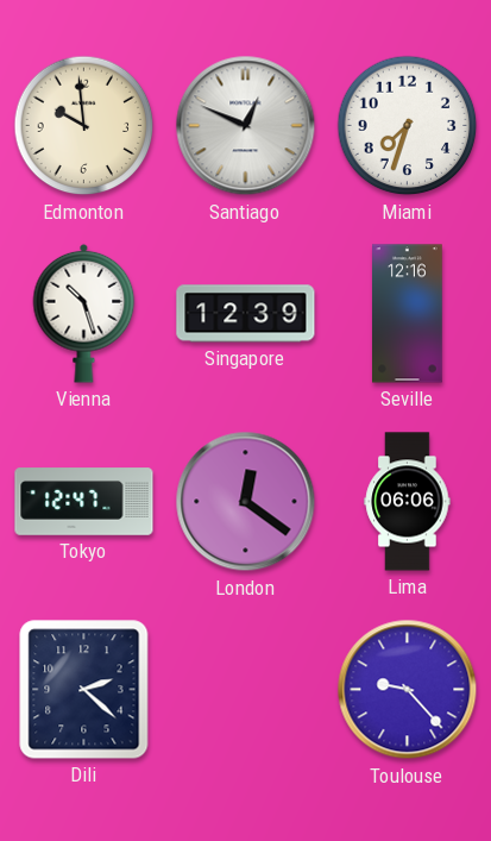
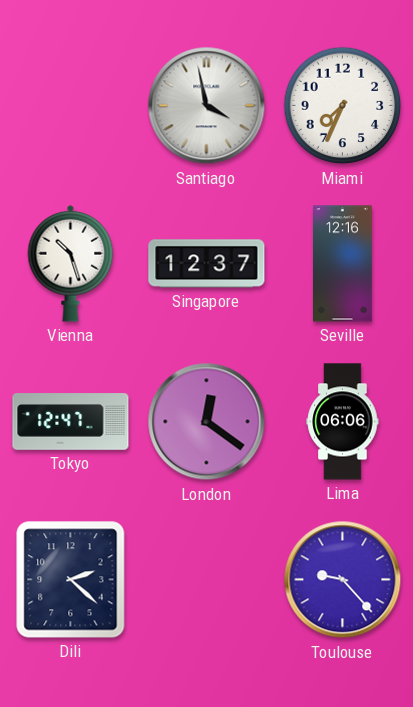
Edmonton: 9:59 -> none
Santiago: 12:49 -> 3:58
Miami: 7:33 -> 7:34
Singapore: 12:39 -> 12:37
